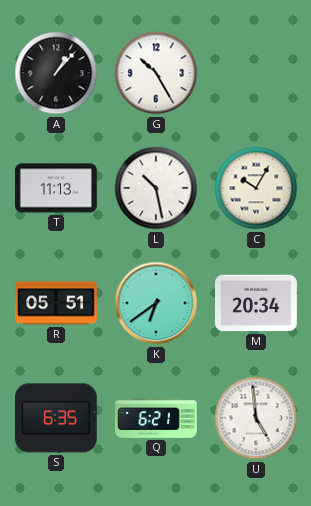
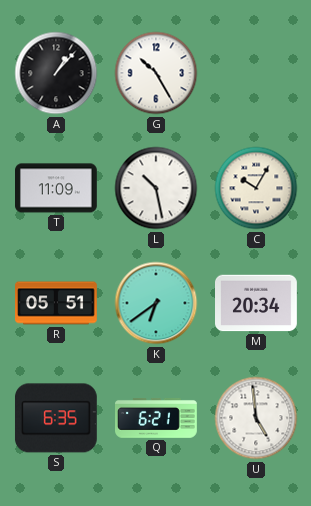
T: 11:13 -> 11:09
